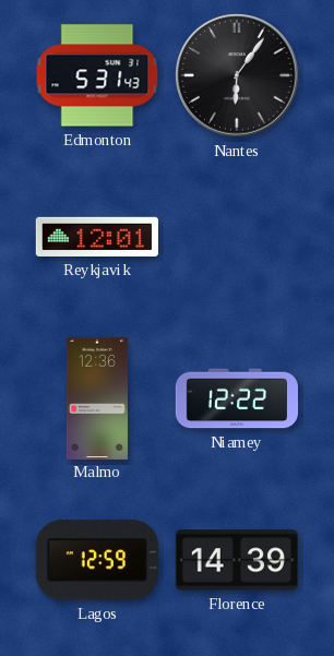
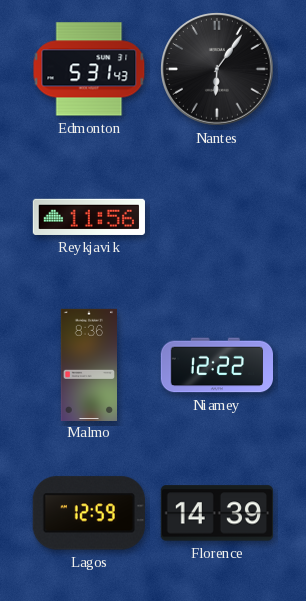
Reykjavik: 12:01 -> 11:56
Malmo: 12:36 -> 8:36
